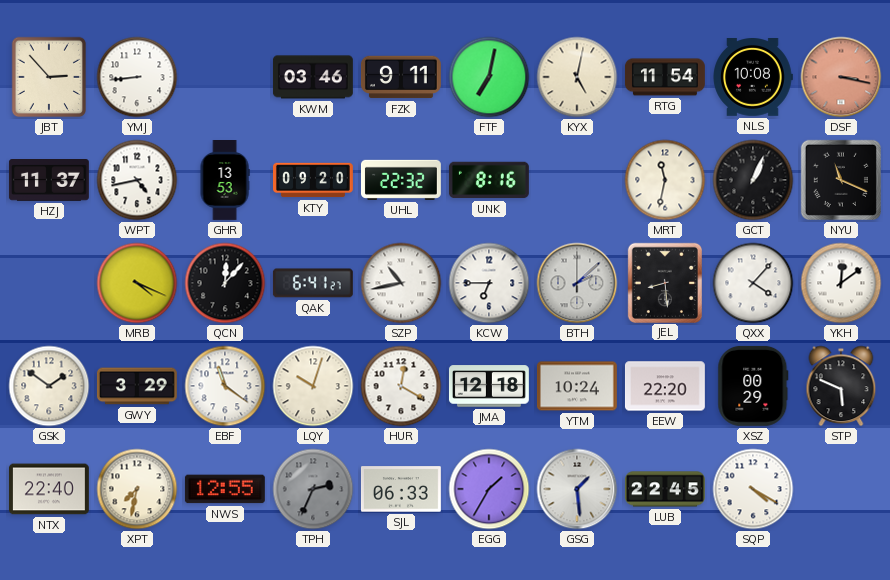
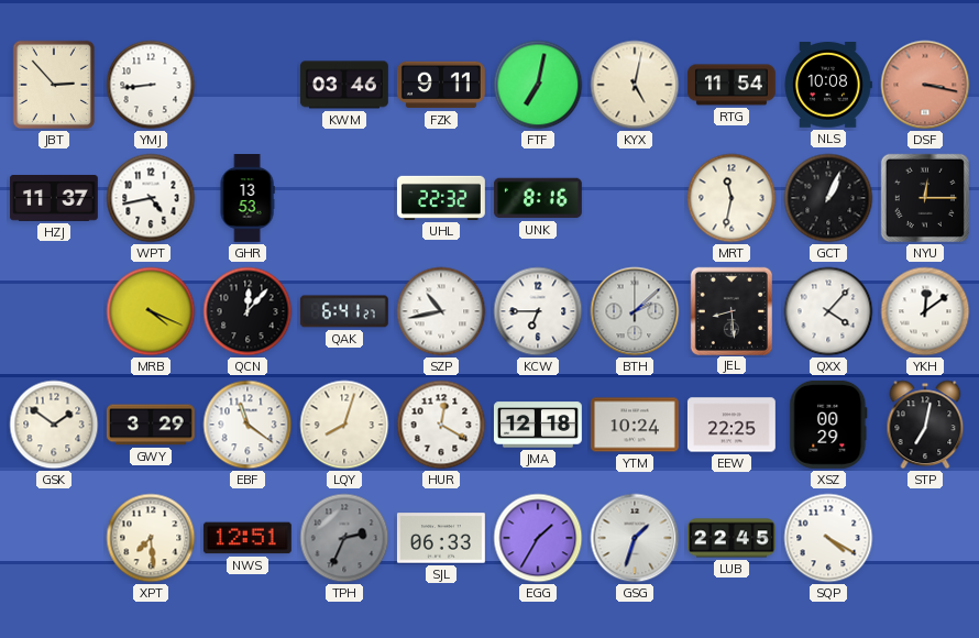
KTY: 09:20 -> none
NYU: 11:19 -> 12:15
LQY: 10:03 -> 8:03
EEW: 22:20 -> 22:25
STP: 5:49 -> 7:02
NTX: 22:40 -> none
XPT: 7:32 -> 7:29
NWS: 12:55 -> 12:51
GSG: 1:29 -> 1:33
